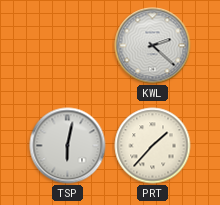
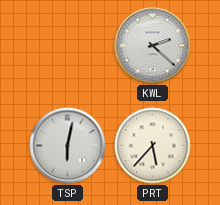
PRT: 1:37 -> 5:37
